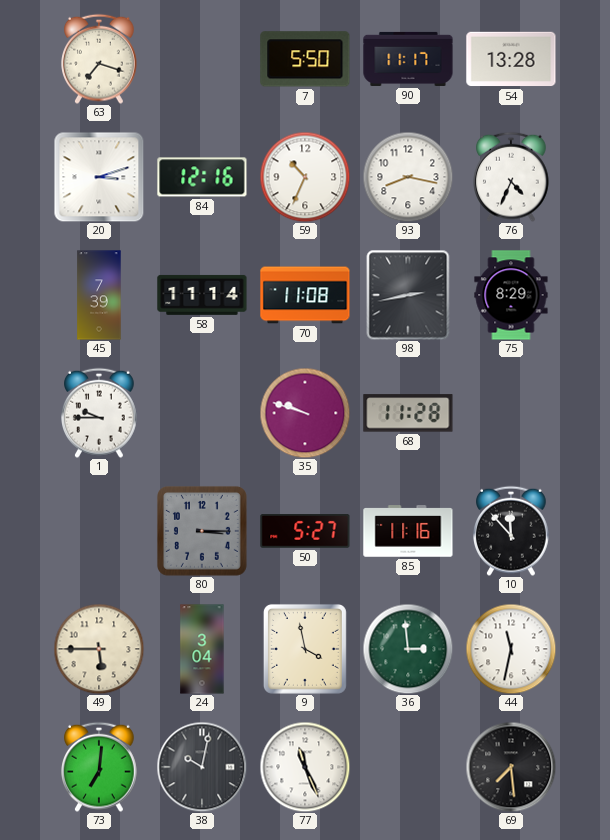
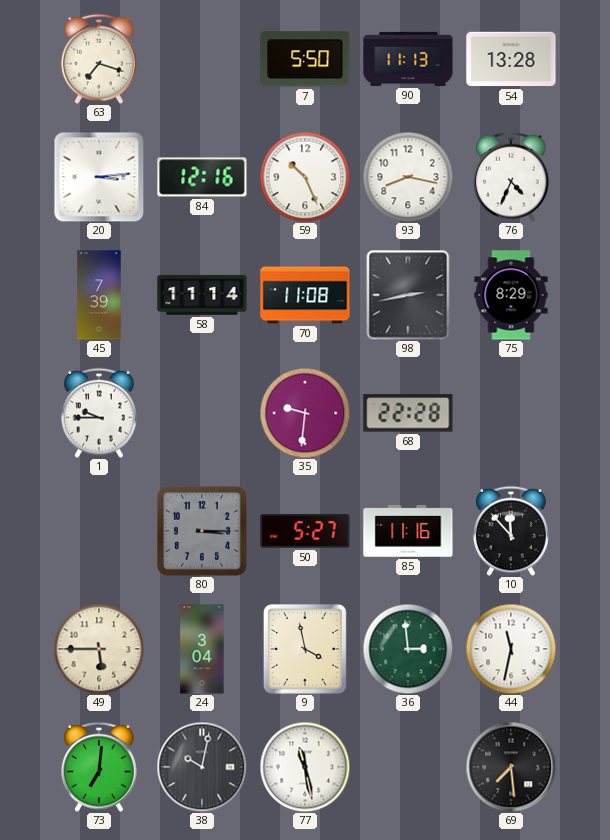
90: 11:17 -> 11:13
20: 3:12 -> 3:14
59: 10:34 -> 10:26
35: 9:48 -> 9:31
68: 11:28 -> 22:28
77: 11:26 -> 11:28
